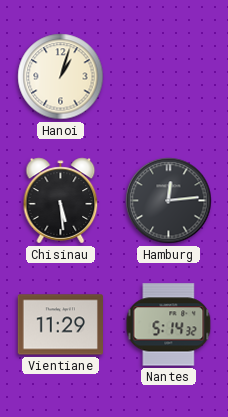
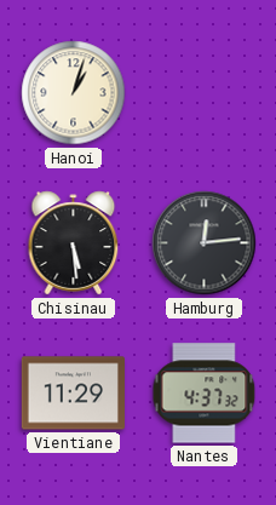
Nantes: 5:14 -> 4:37
